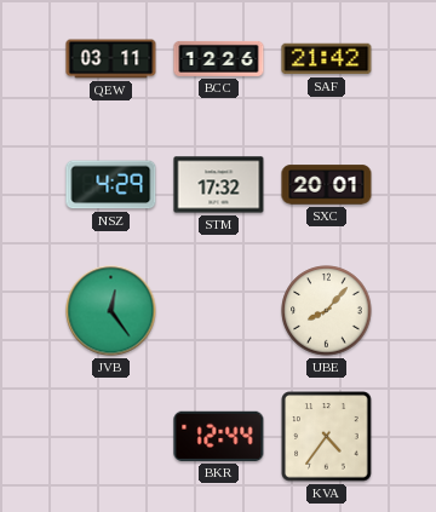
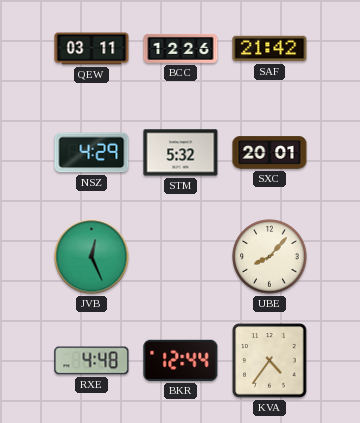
STM: 17:32 -> 5:32
JVB: 12:24 -> 12:26
RXE: none -> 4:48
